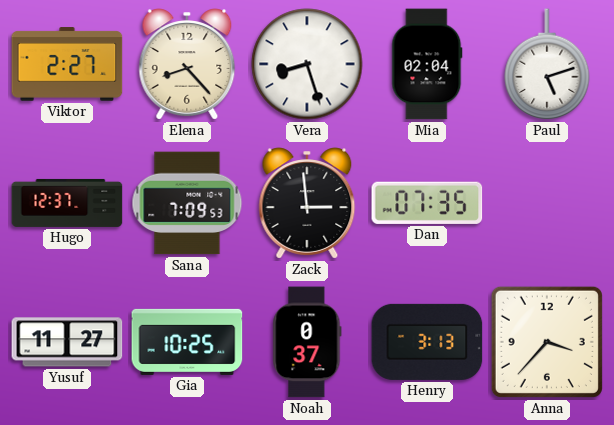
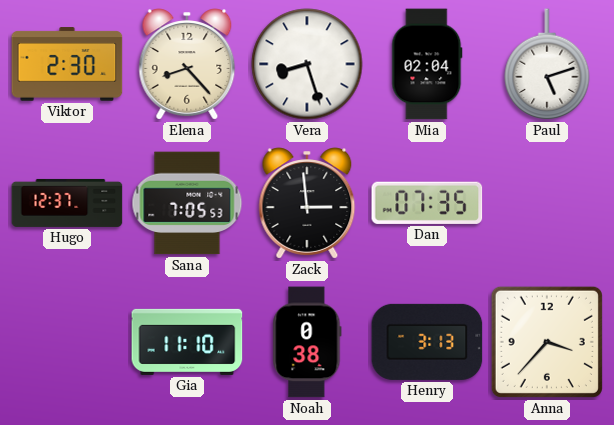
Viktor: 2:27 -> 2:30
Sana: 7:09 -> 7:05
Yusuf: 11:27 -> none
Gia: 10:25 -> 11:10
Noah: 0:37 -> 0:38
